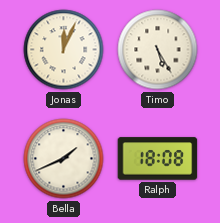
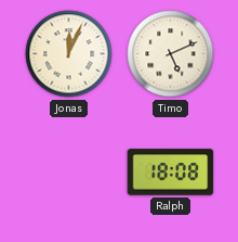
Timo: 5:25 -> 5:11
Bella: 1:41 -> none
